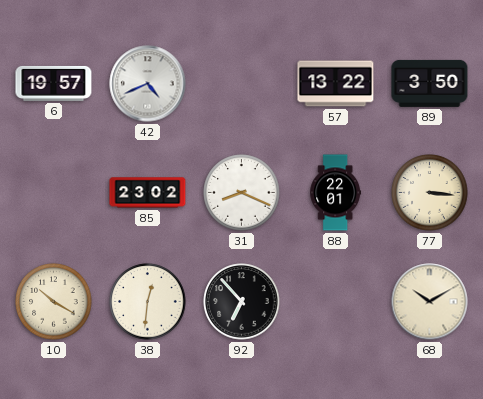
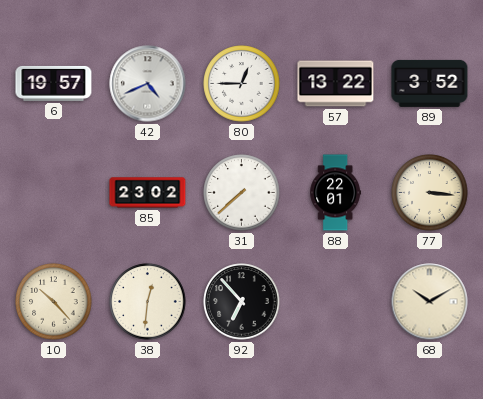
80: none -> 12:45
89: 3:50 -> 3:52
31: 8:19 -> 7:38
10: 10:20 -> 10:23
